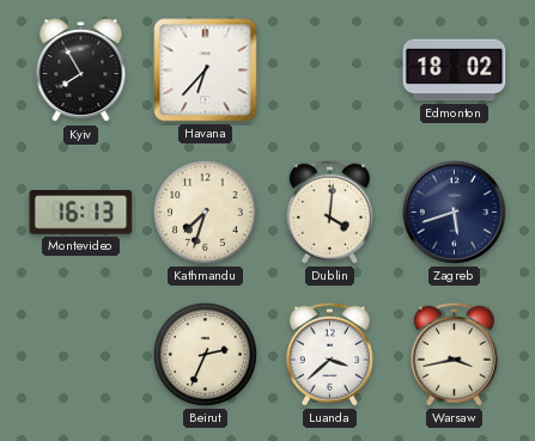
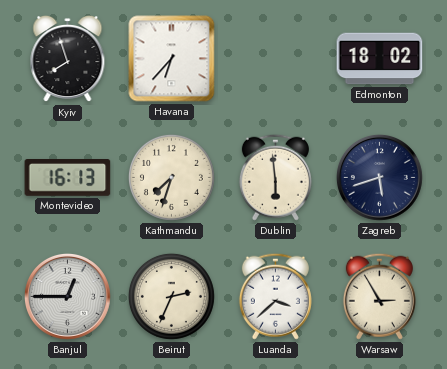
Kyiv: 7:55 -> 7:57
Dublin: 4:01 -> 5:59
Banjul: none -> 12:45
Warsaw: 3:43 -> 2:55
